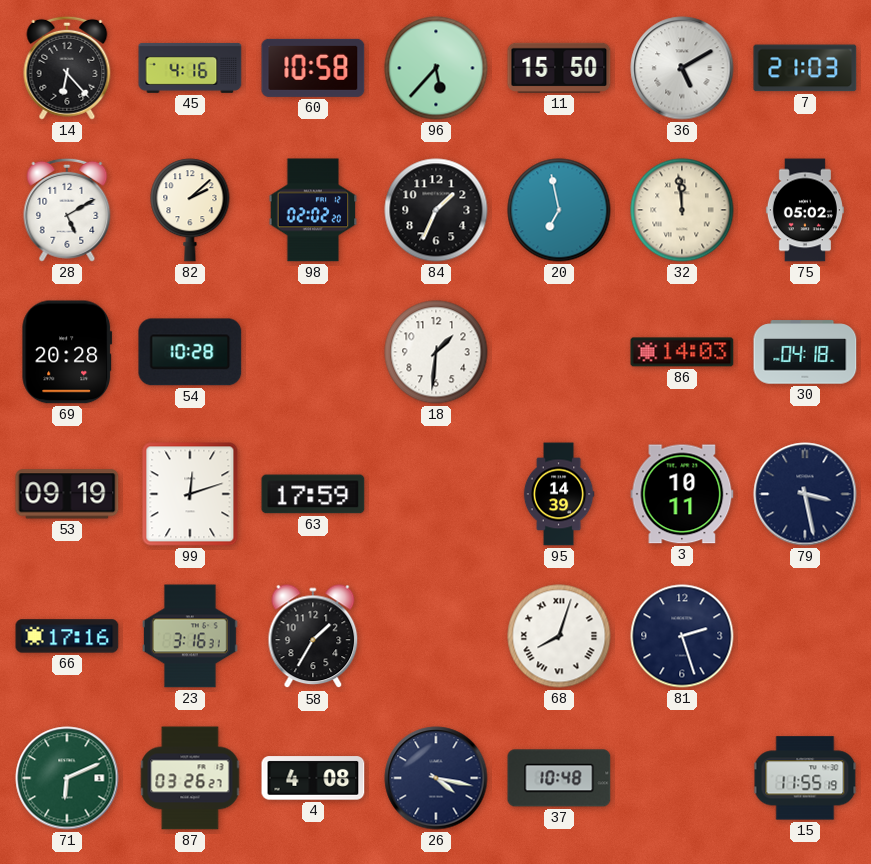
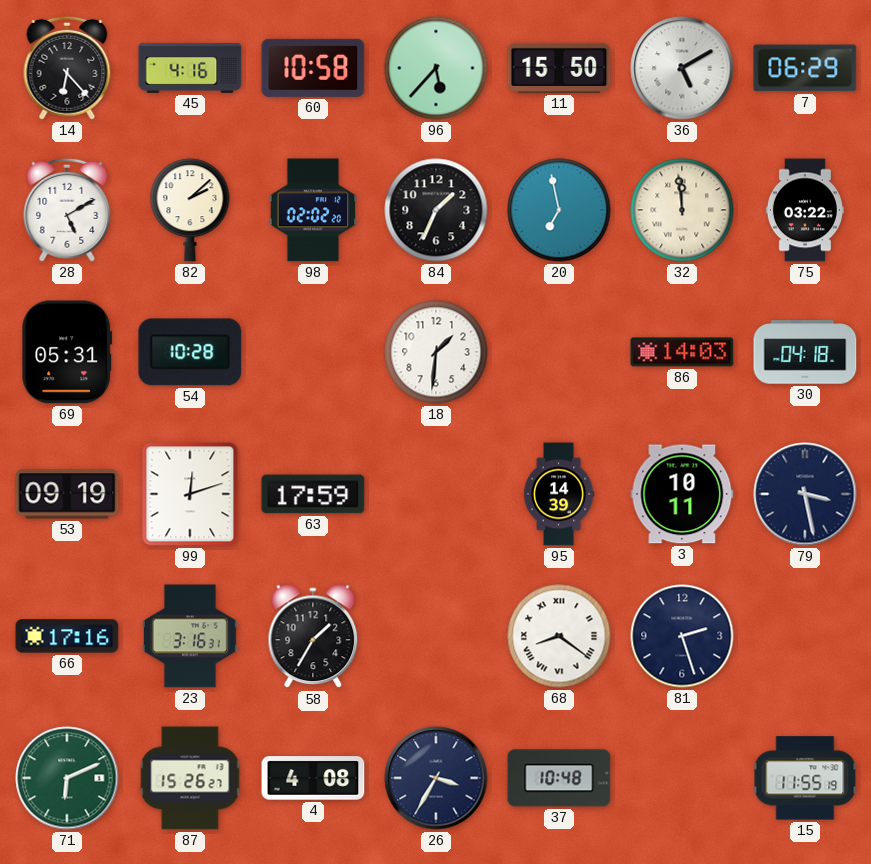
7: 21:03 -> 06:29
75: 05:02 -> 03:22
69: 20:28 -> 05:31
68: 8:03 -> 8:21
87: 03:26 -> 15:26
26: 4:17 -> 3:35
